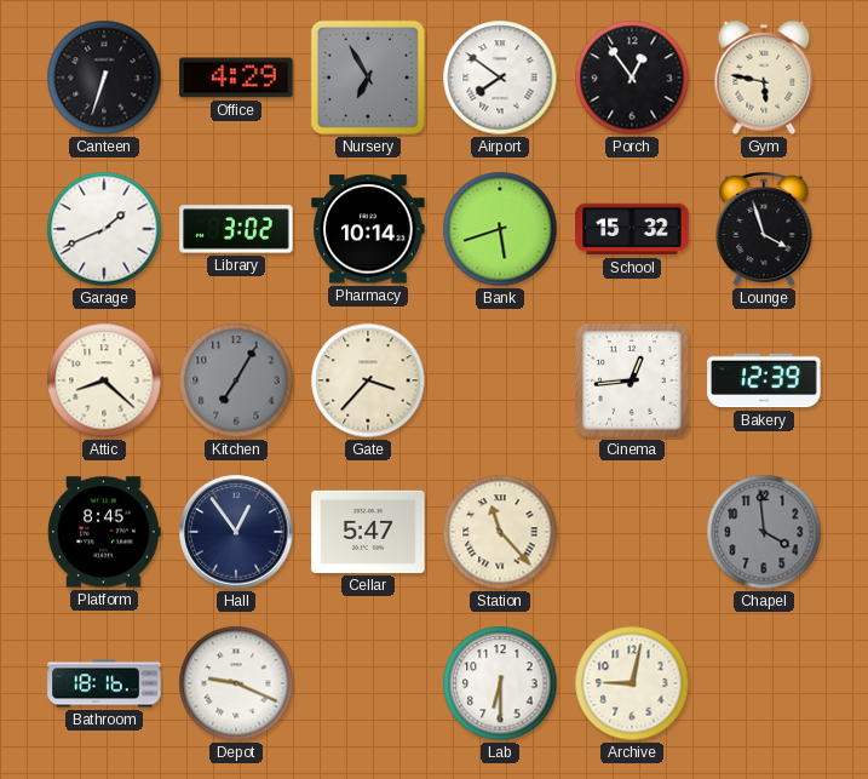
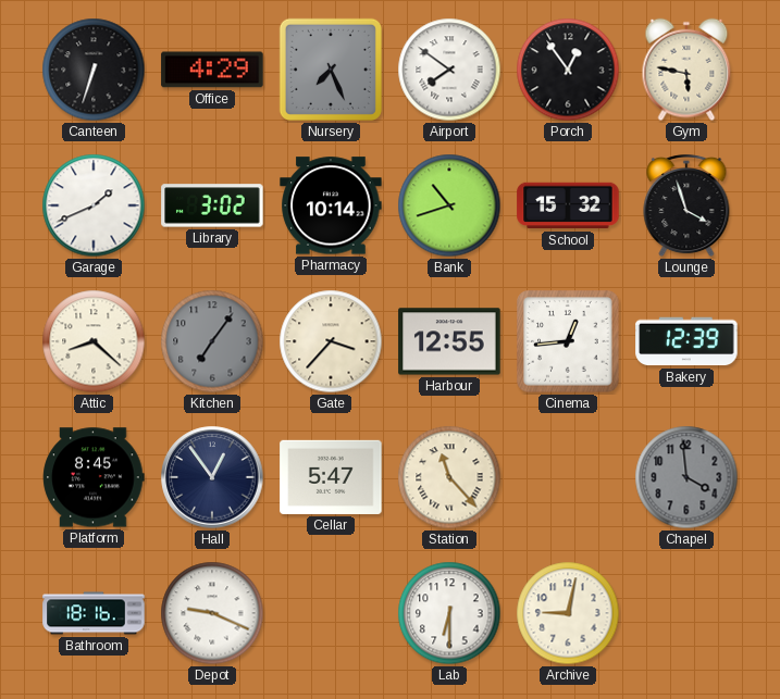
Nursery: 6:55 -> 7:26
Bank: 5:42 -> 10:42
Kitchen: 7:05 -> 7:06
Harbour: none -> 12:55
